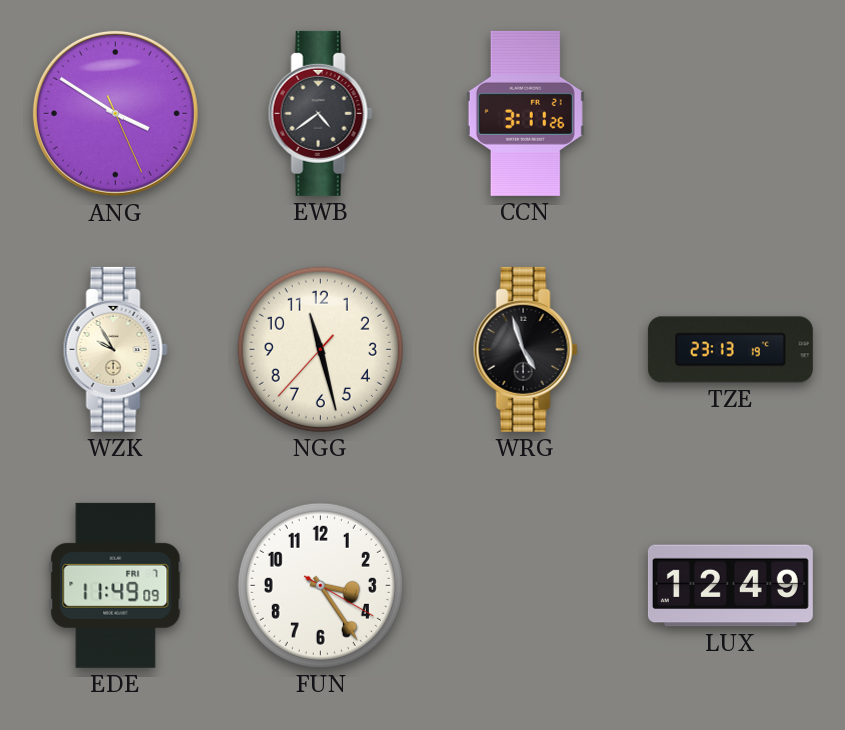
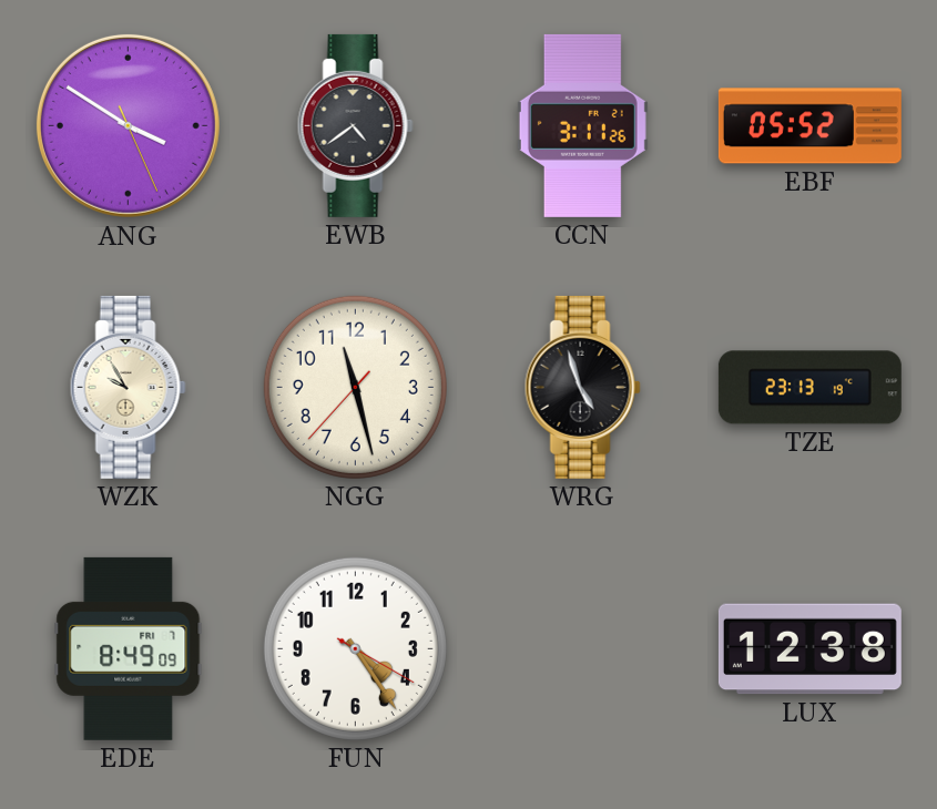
EBF: none -> 05:52
EDE: 11:49 -> 8:49
FUN: 3:24 -> 4:24
LUX: 12:49 -> 12:38
